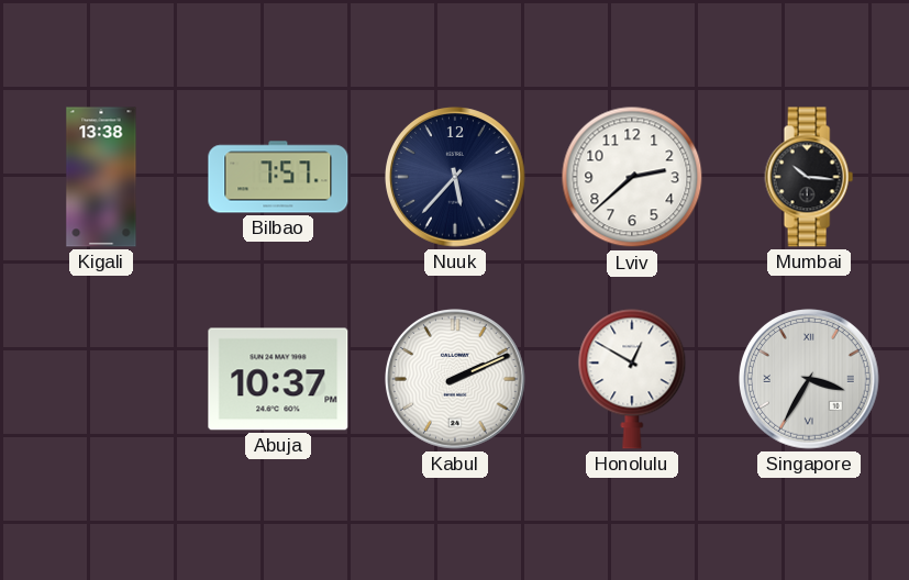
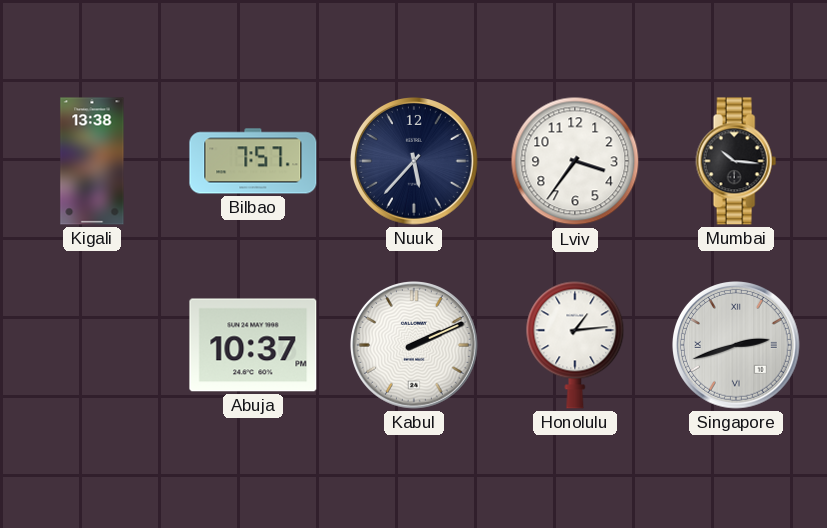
Lviv: 2:38 -> 3:36
Honolulu: 12:50 -> 1:14
Singapore: 3:35 -> 2:42
